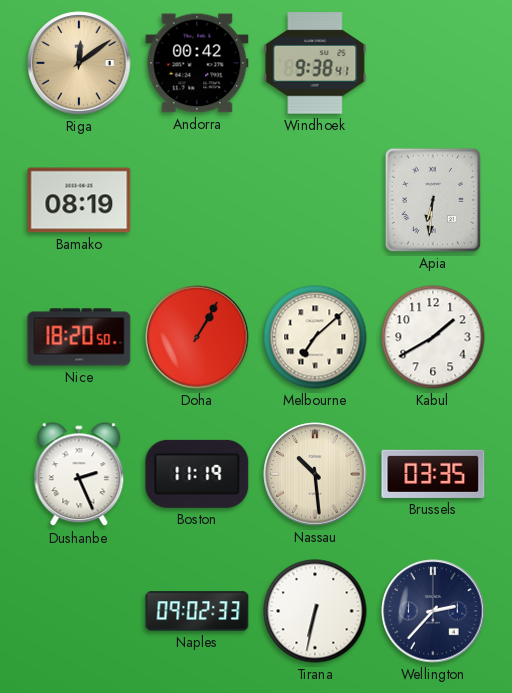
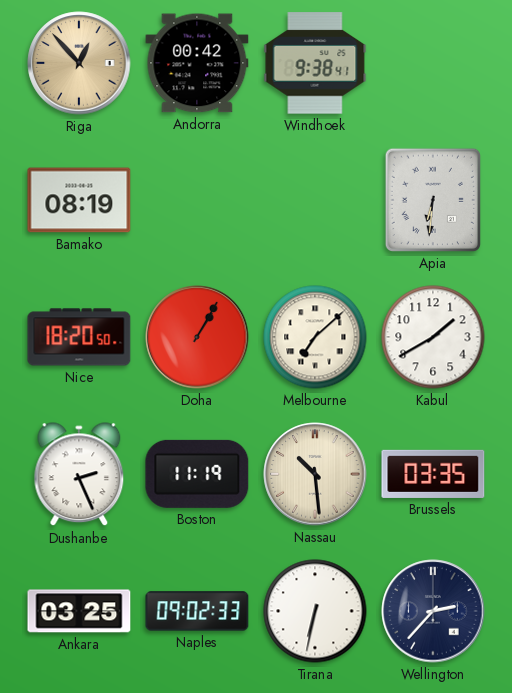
Riga: 12:09 -> 12:53
Ankara: none -> 03:25
